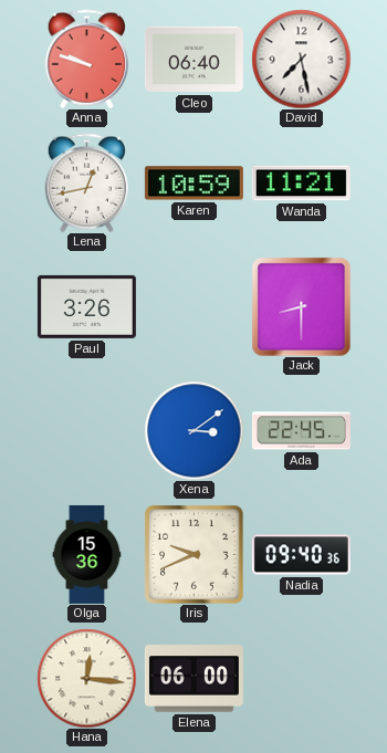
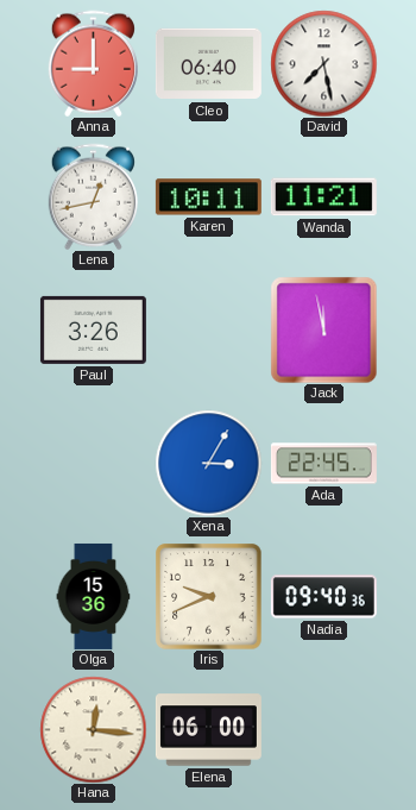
Anna: 9:48 -> 9:00
Karen: 10:59 -> 10:11
Jack: 8:30 -> 11:58
Xena: 3:09 -> 3:05
